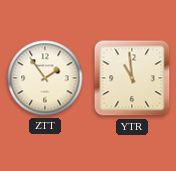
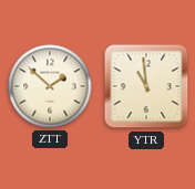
ZTT: 1:54 -> 1:52
